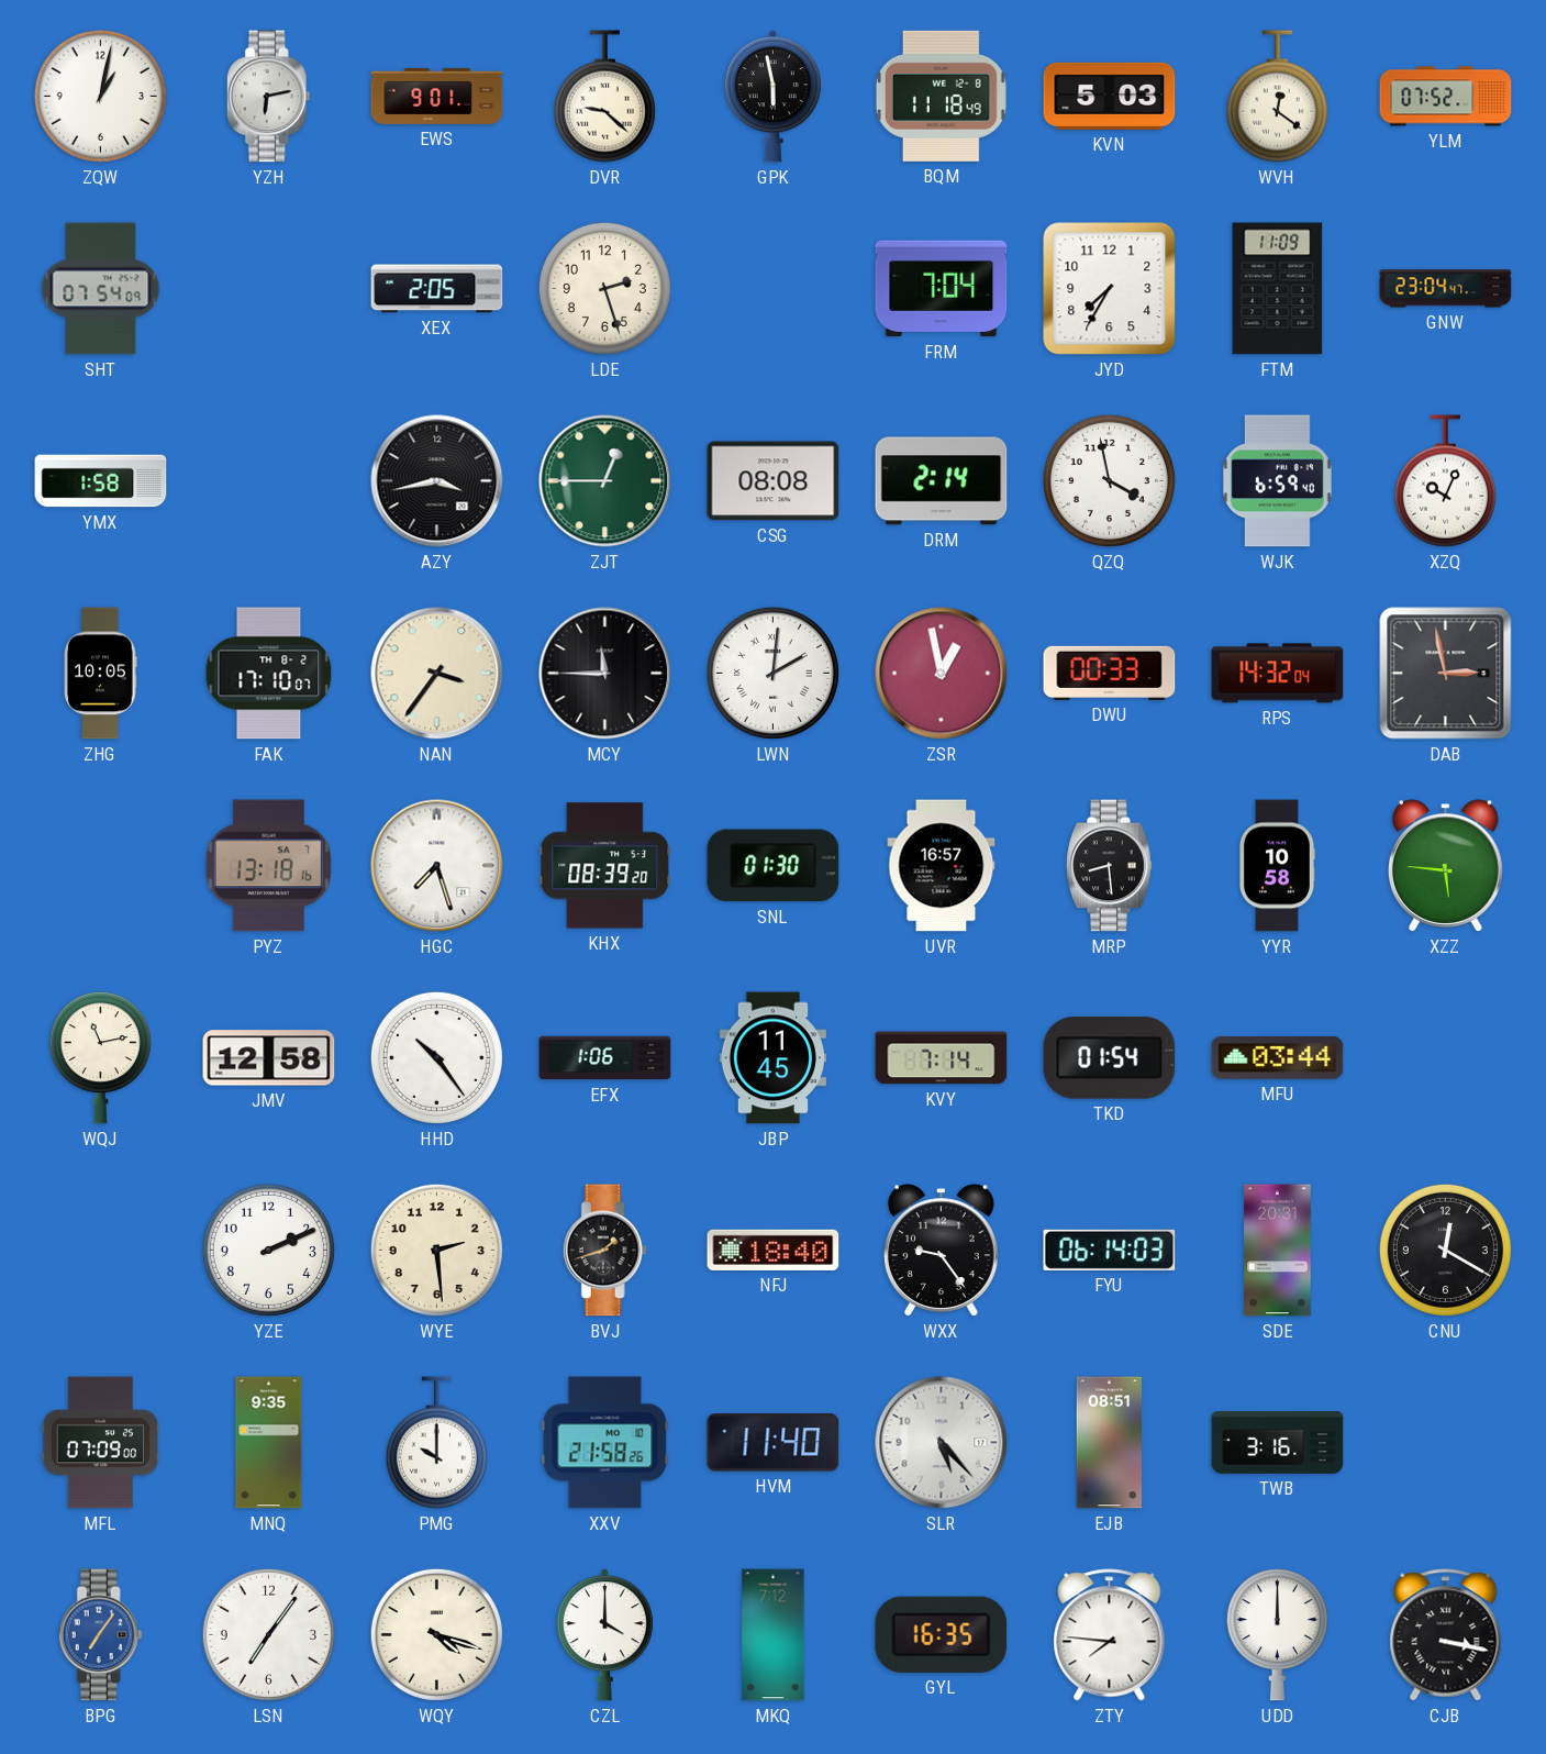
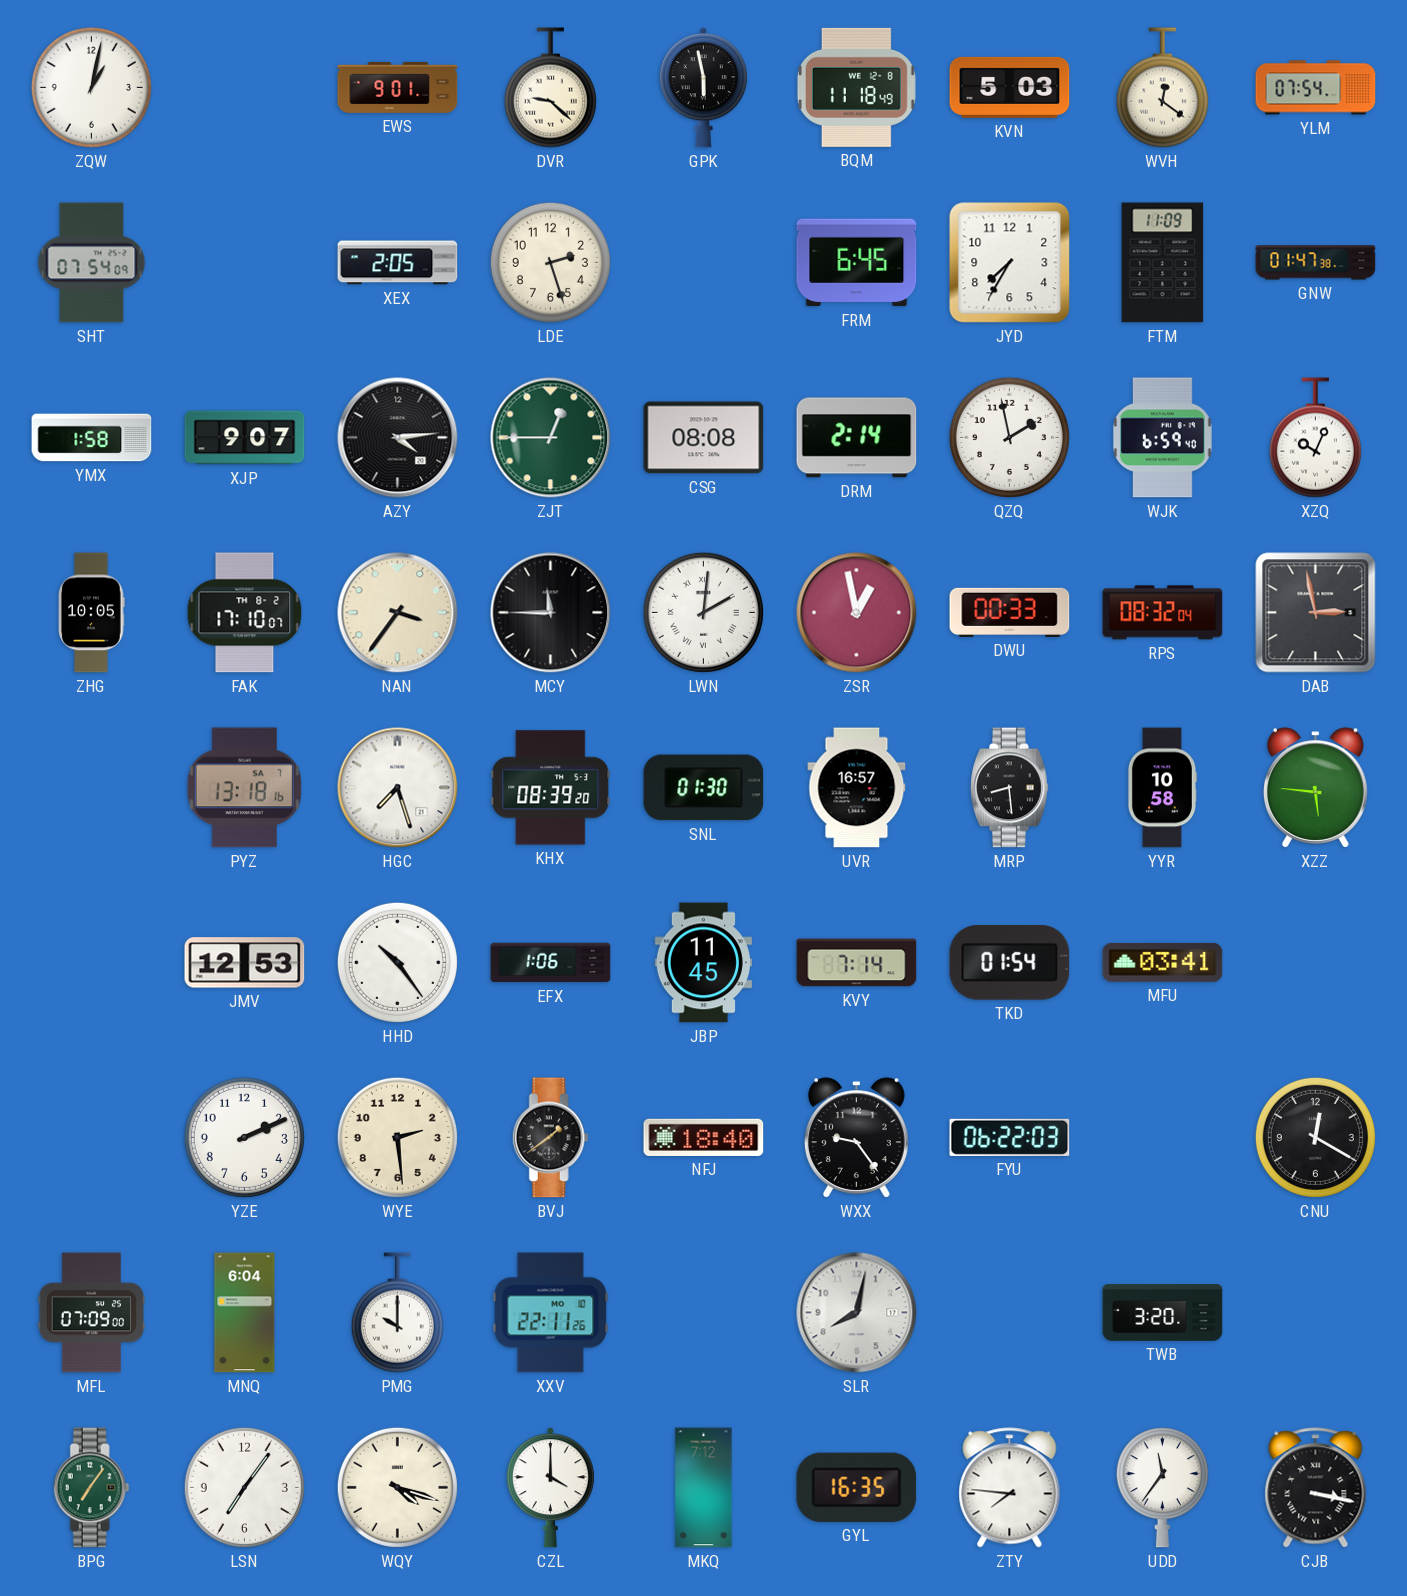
YZH: 6:13 -> none
YLM: 07:52 -> 07:54
FRM: 7:04 -> 6:45
GNW: 23:04 -> 01:47
XJP: none -> 9:07
AZY: 3:43 -> 4:14
QZQ: 3:58 -> 1:58
RPS: 14:32 -> 08:32
WQJ: 11:13 -> none
JMV: 12:58 -> 12:53
MFU: 03:44 -> 03:41
BVJ: 1:42 -> 1:39
FYU: 06:14 -> 06:22
SDE: 20:31 -> none
MNQ: 9:35 -> 6:04
XXV: 21:58 -> 22:11
HVM: 11:40 -> none
SLR: 5:23 -> 8:02
EJB: 08:51 -> none
TWB: 3:16 -> 3:20
BPG dial: blue -> green
UDD: 12:00 -> 11:36
